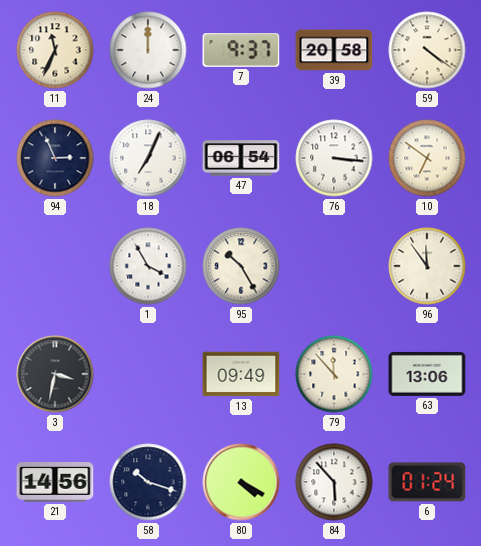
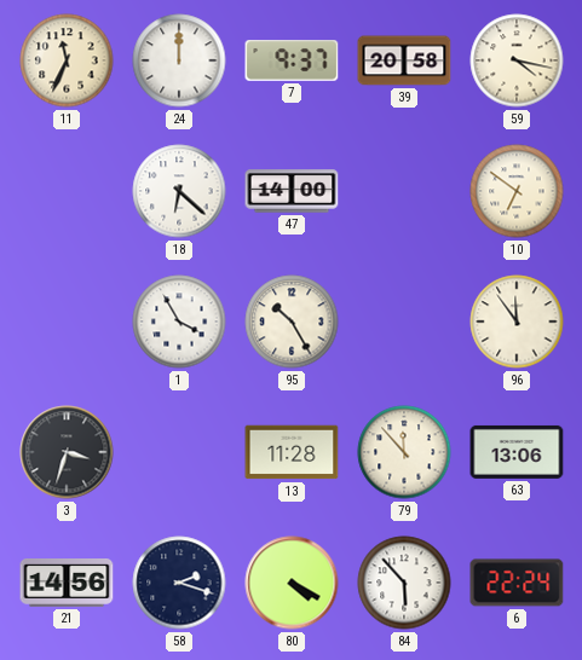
59: 4:21 -> 4:17
94: 2:56 -> none
18: 7:04 -> 6:22
47: 06:54 -> 14:00
76: 3:16 -> none
3: 3:32 -> 3:33
13: 09:49 -> 11:28
58: 10:18 -> 2:18
6: 01:24 -> 22:24
